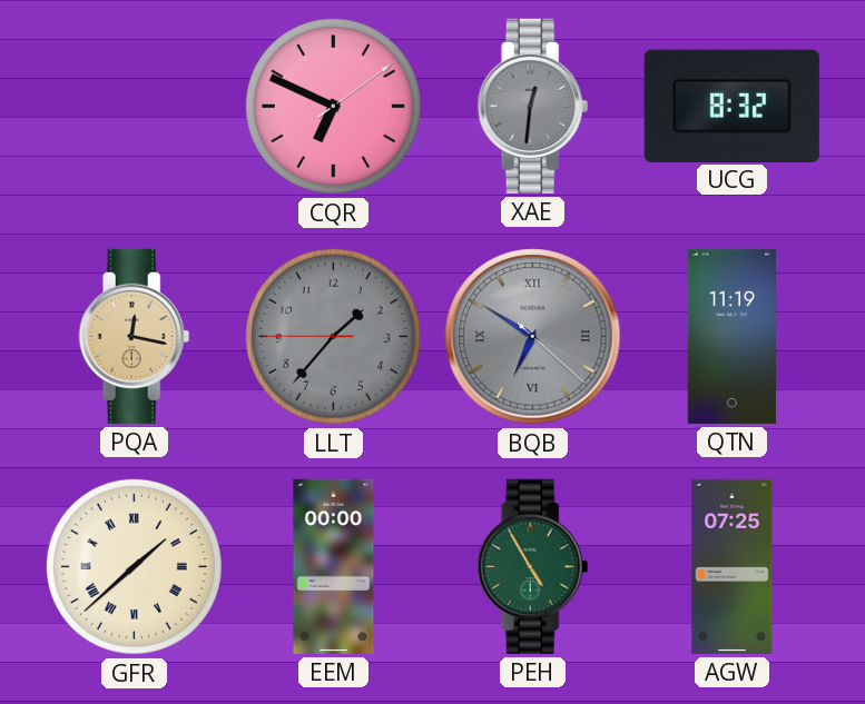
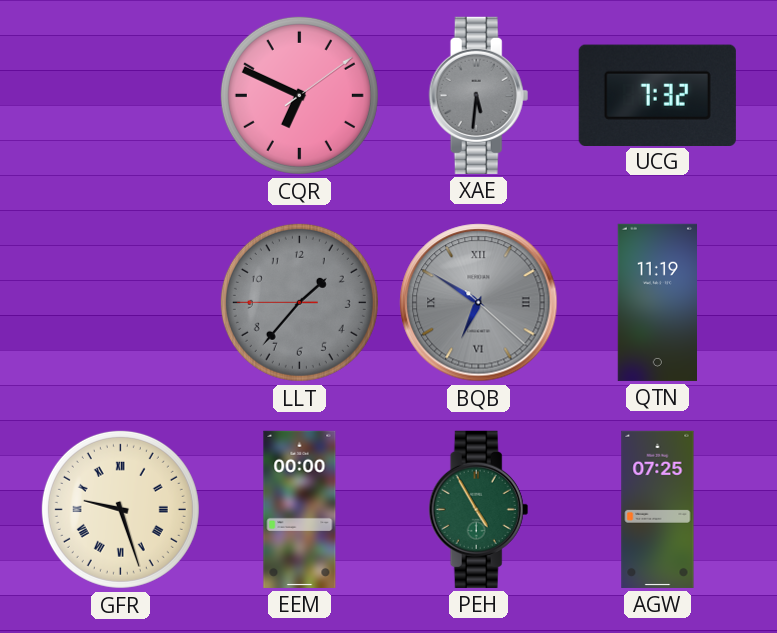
XAE: 12:31 -> 5:31
UCG: 8:32 -> 7:32
PQA: 12:17 -> none
GFR: 1:38 -> 9:27
